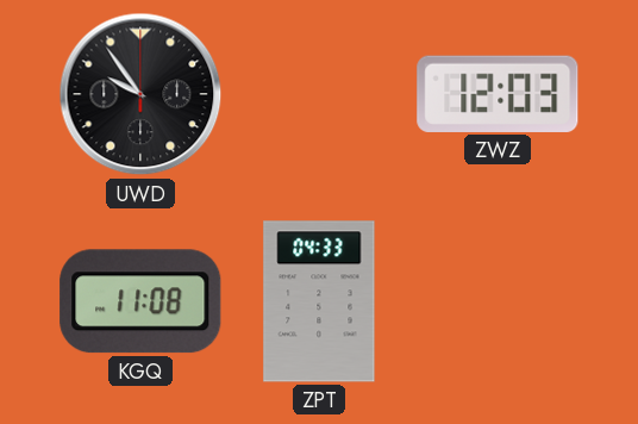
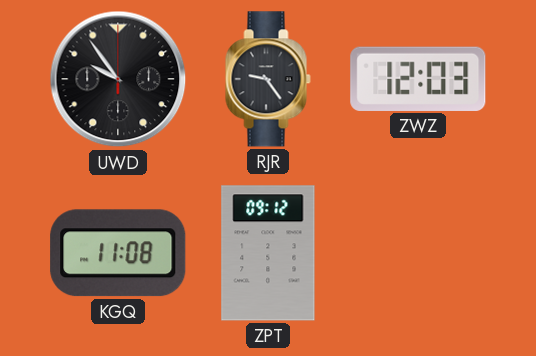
RJR: none -> 9:24
ZPT: 04:33 -> 09:12
